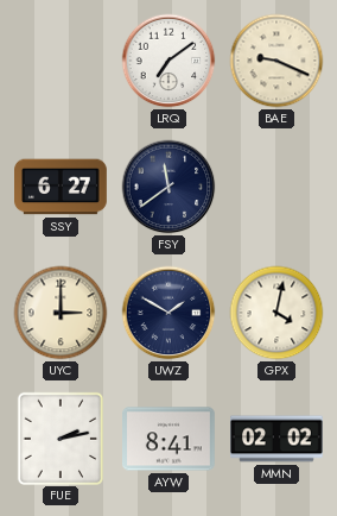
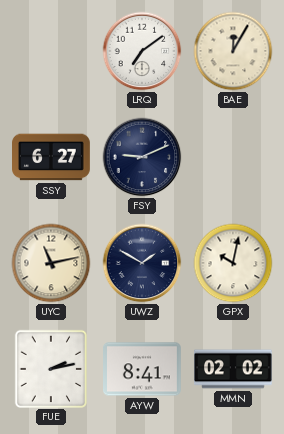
BAE: 9:19 -> 12:05
FSY: 11:39 -> 9:11
UYC: 3:00 -> 11:13
GPX: 4:02 -> 10:02
